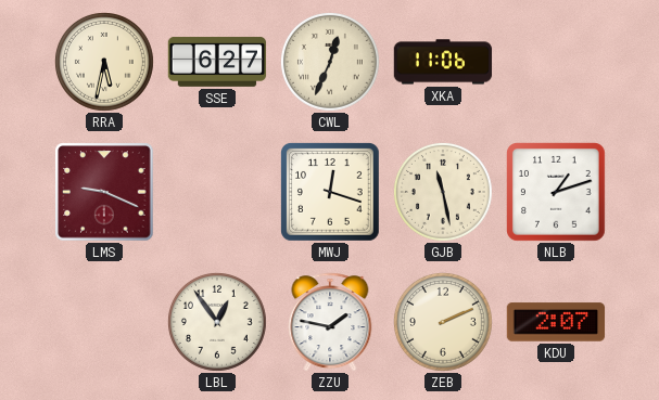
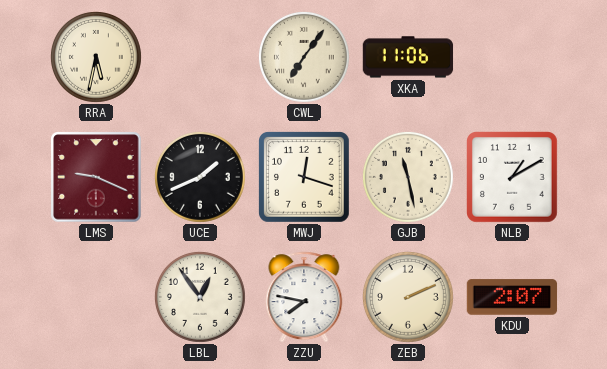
SSE: 6:27 -> none
CWL: 12:34 -> 7:06
UCE: none -> 1:41
NLB: 1:12 -> 1:10
ZZU: 1:47 -> 7:47
